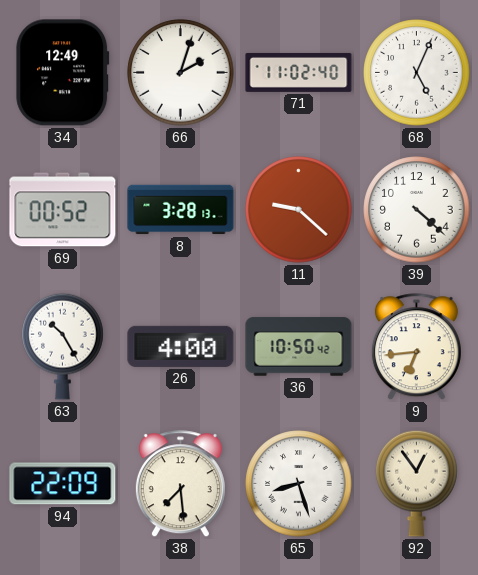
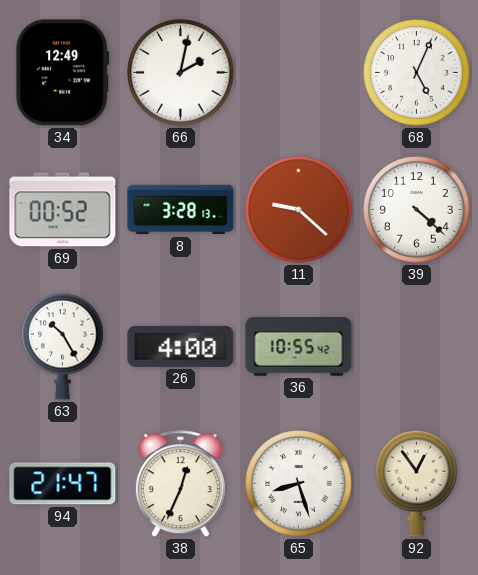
66: 2:03 -> 2:02
71: 11:02 -> none
36: 10:50 -> 10:55
9: 6:44 -> none
94: 22:09 -> 21:47
38: 7:29 -> 12:34
